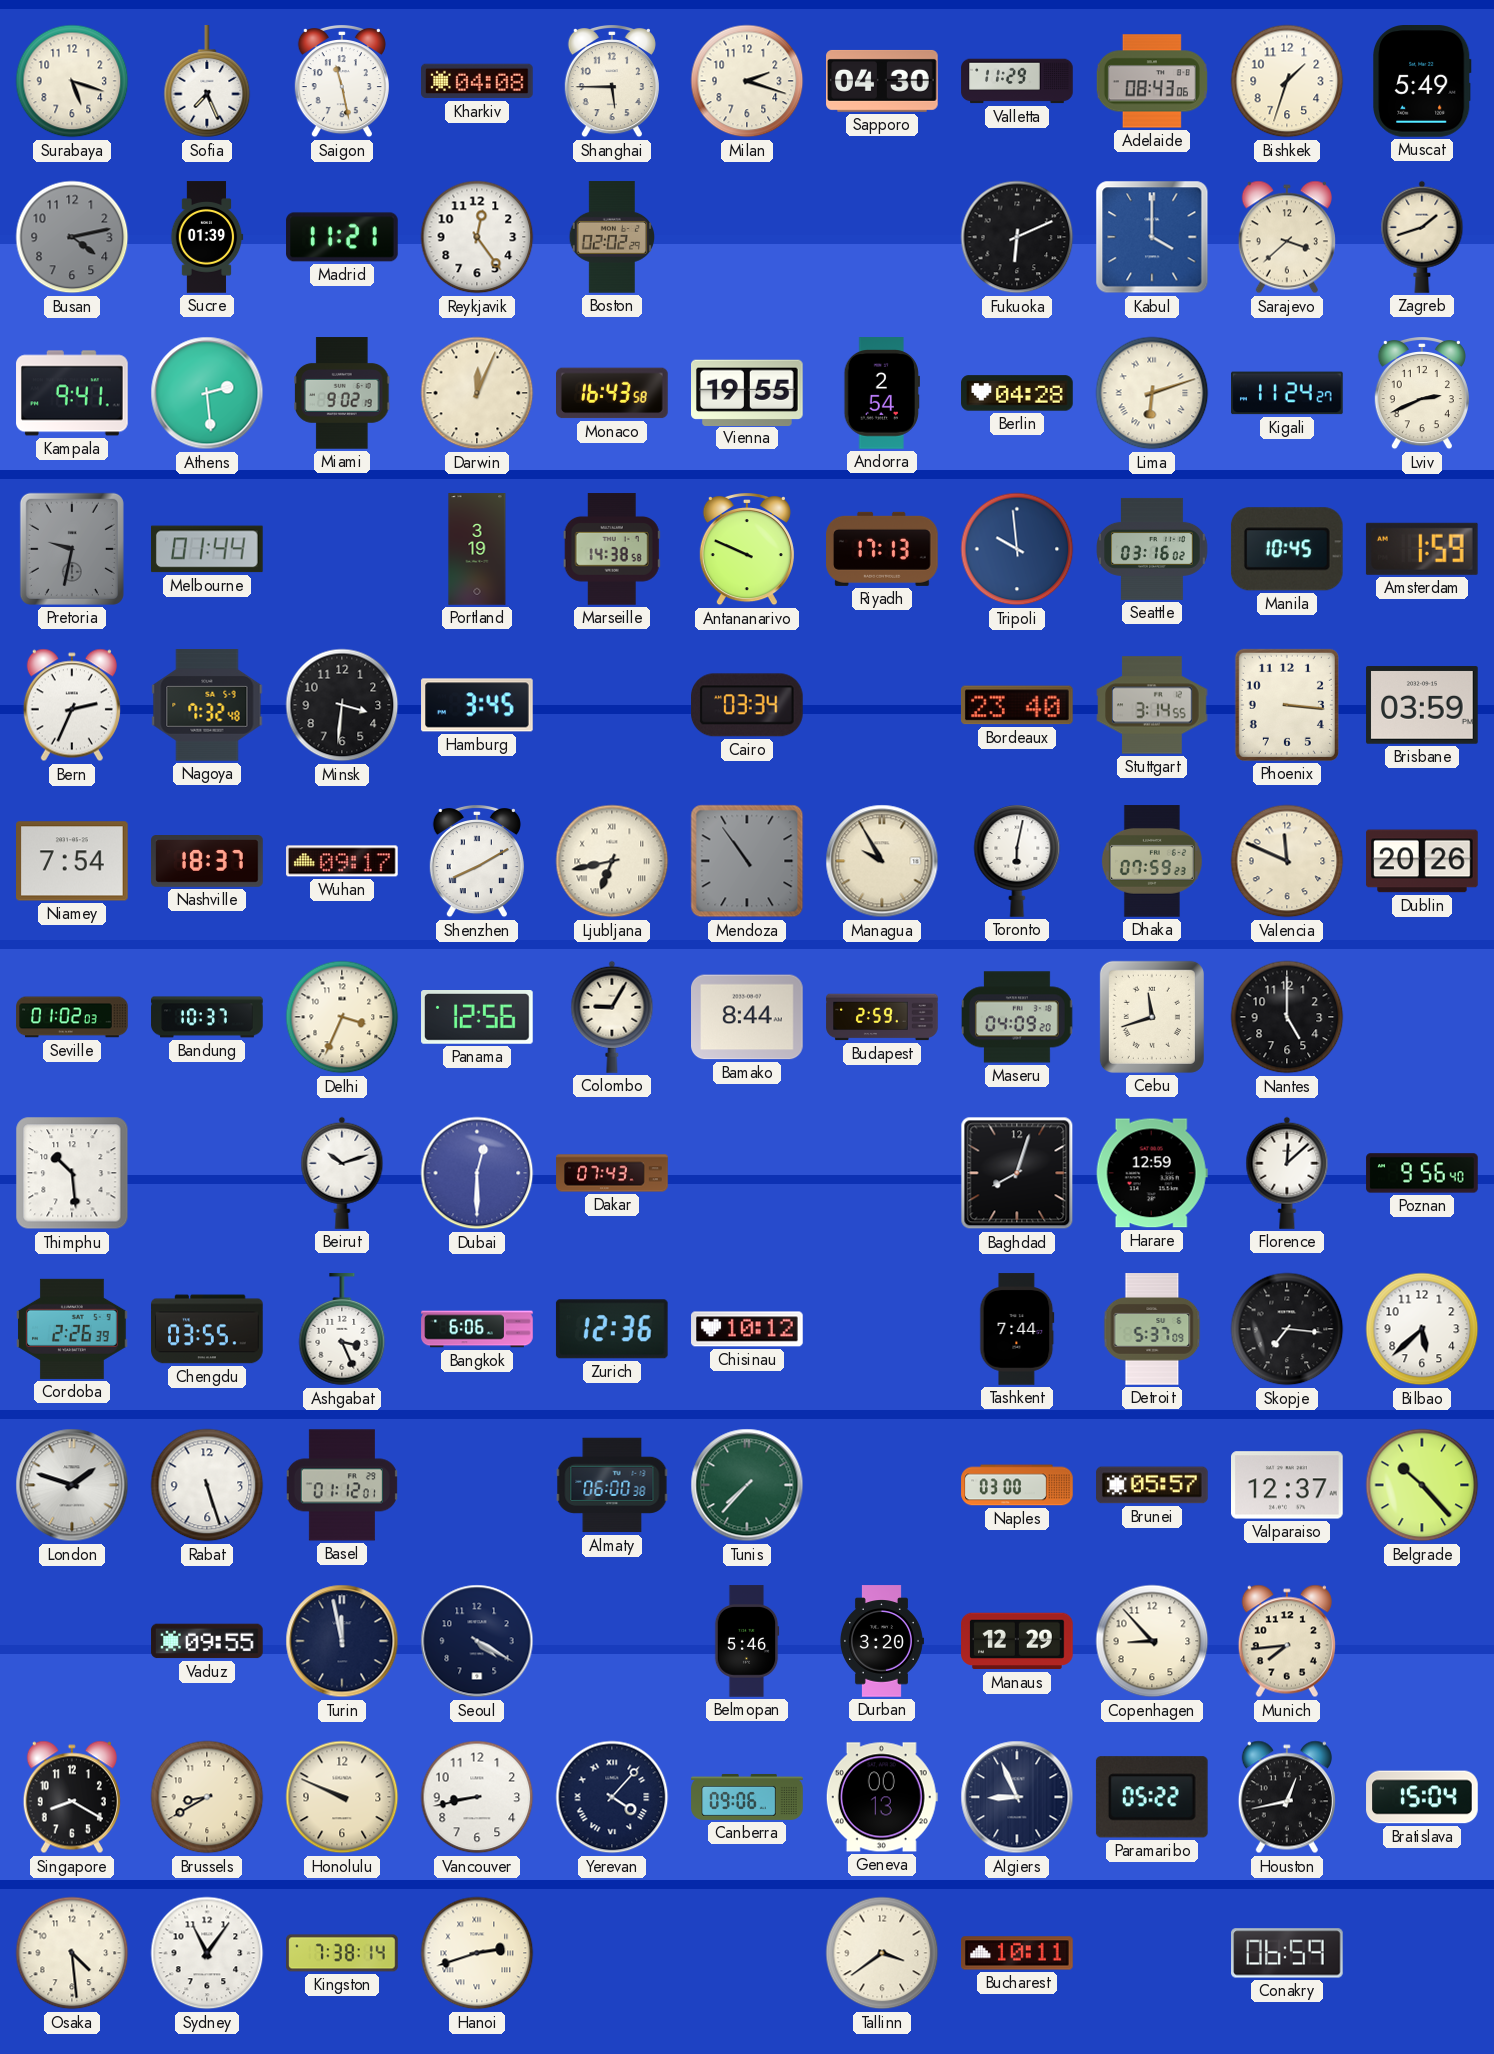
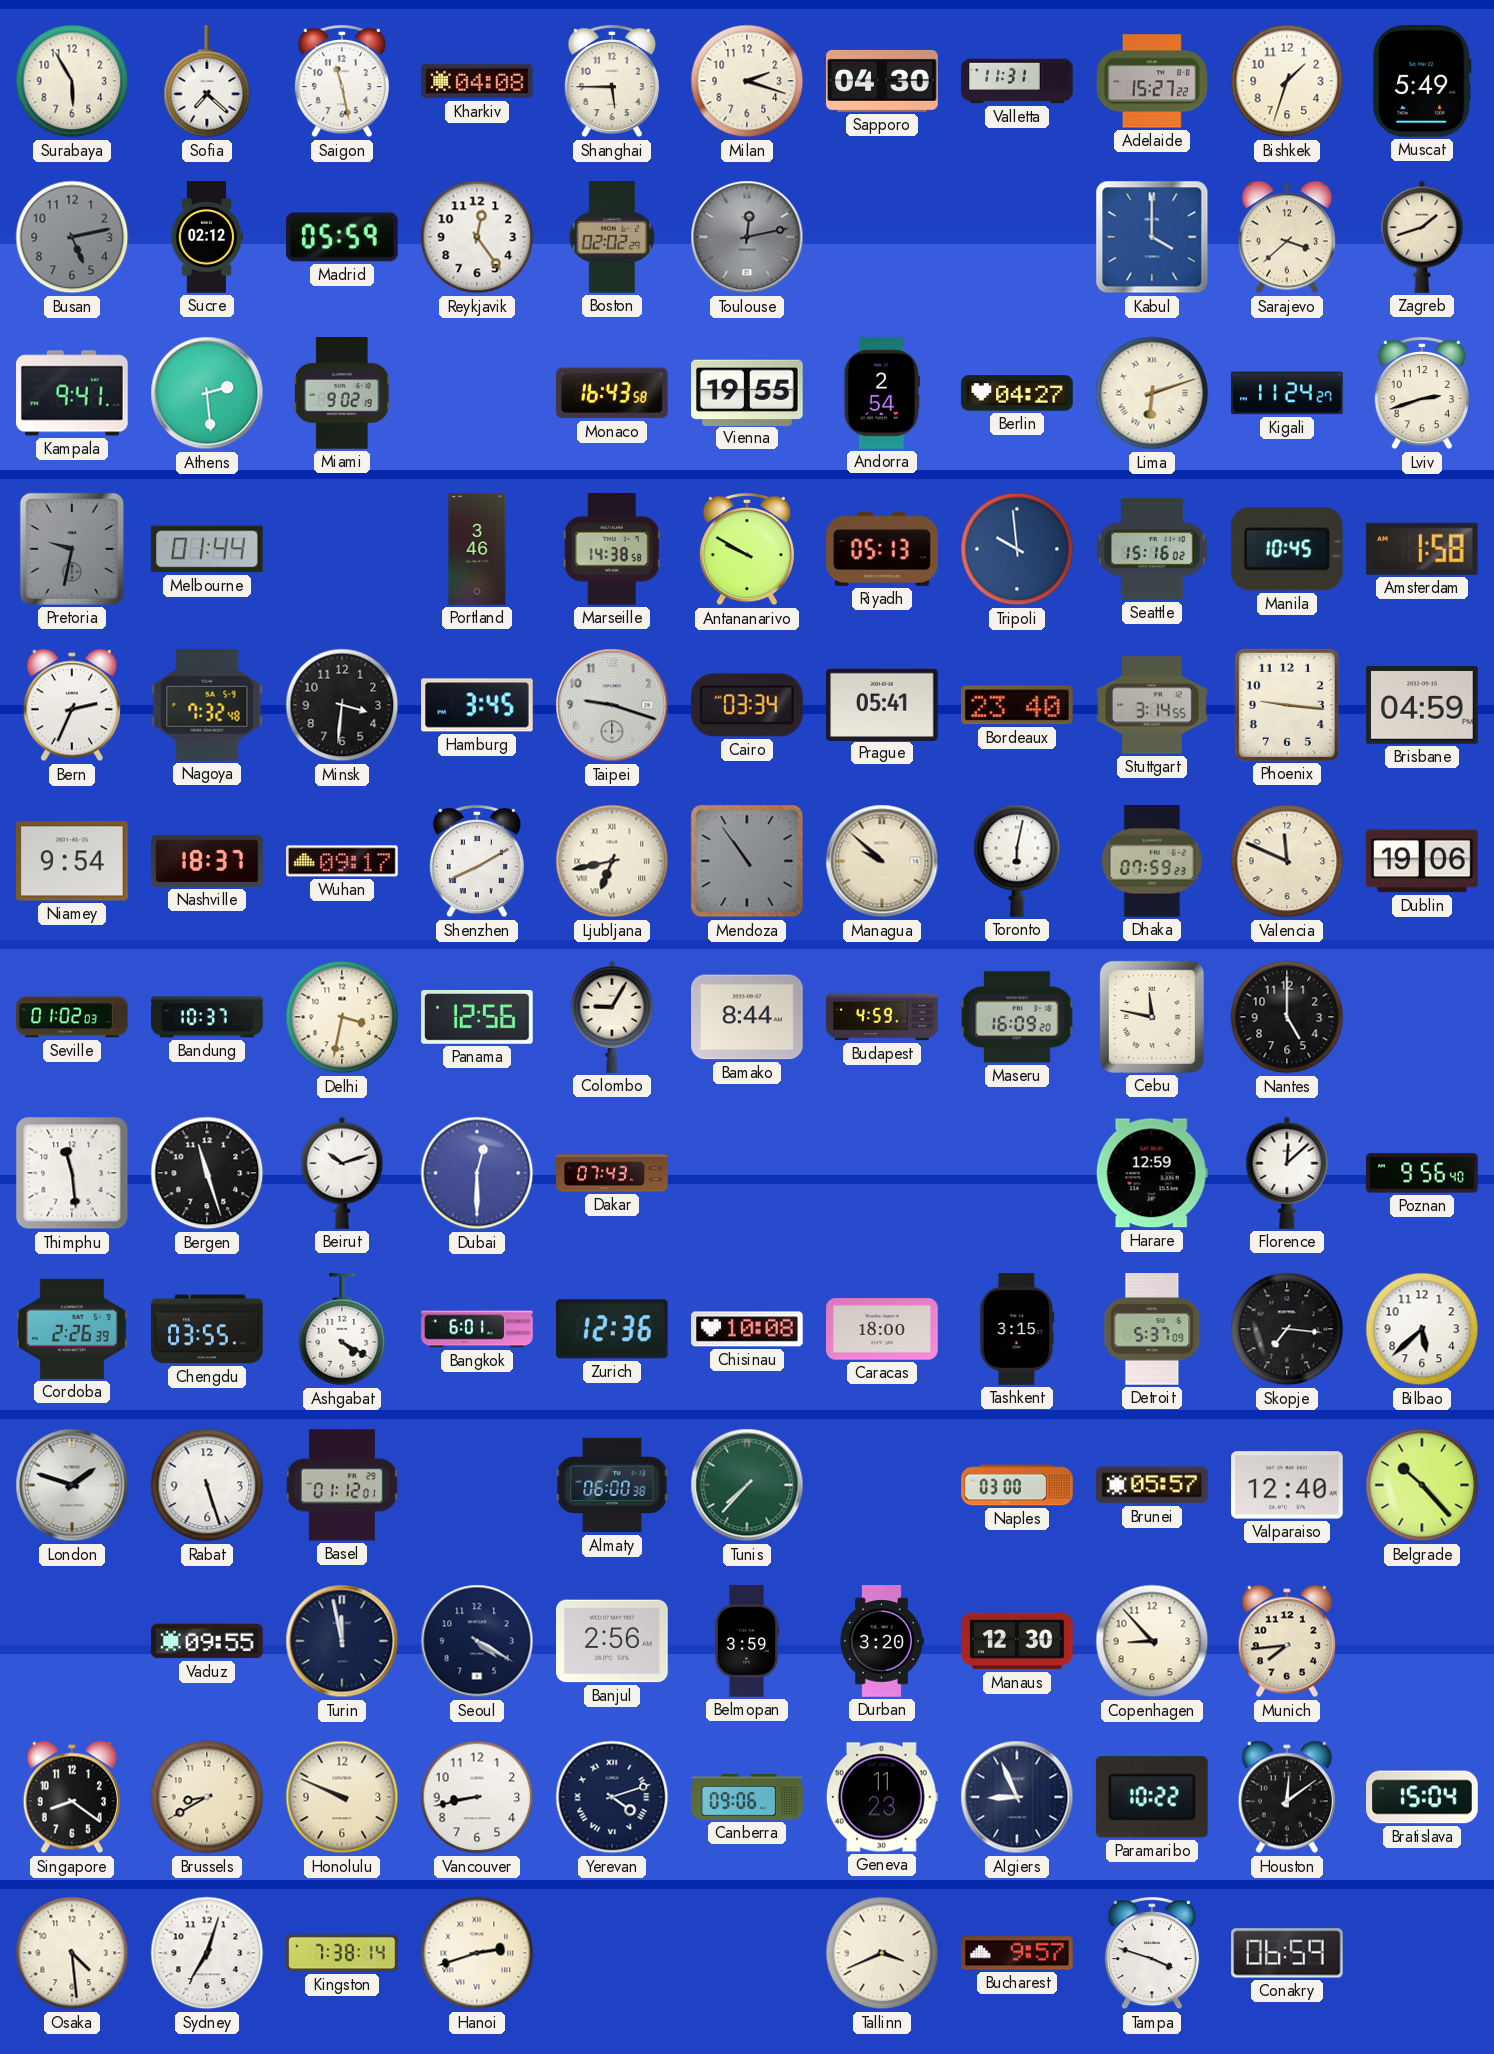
Surabaya: 5:18 -> 5:55
Sofia: 7:26 -> 7:22
Valletta: 11:29 -> 11:31
Adelaide: 08:43 -> 15:27
Busan: 4:13 -> 5:13
Sucre: 01:39 -> 02:12
Madrid: 11:21 -> 05:59
Toulouse: none -> 12:13
Fukuoka: 6:11 -> none
Darwin: 12:04 -> none
Berlin: 04:28 -> 04:27
Lviv: 2:41 -> 2:42
Portland: 3:19 -> 3:46
Antananarivo: 9:49 -> 9:50
Riyadh: 17:13 -> 05:13
Seattle: 03:16 -> 15:16
Amsterdam: 1:59 -> 1:58
Taipei: none -> 9:18
Prague: none -> 05:41
Phoenix: 3:16 -> 9:16
Brisbane: 03:59 -> 04:59
Niamey: 7:54 -> 9:54
Managua: 9:55 -> 9:52
Dublin: 20:26 -> 19:06
Delhi: 3:34 -> 3:32
Budapest: 2:59 -> 4:59
Maseru: 04:09 -> 16:09
Cebu: 11:42 -> 11:47
Thimphu: 10:29 -> 11:29
Bergen: none -> 11:27
Baghdad: 8:03 -> none
Ashgabat: 3:26 -> 4:20
Bangkok: 6:06 -> 6:01
Chisinau: 10:12 -> 10:08
Caracas: none -> 18:00
Tashkent: 7:44 -> 3:15
Valparaiso: 12:37 -> 12:40
Banjul: none -> 2:56
Belmopan: 5:46 -> 3:59
Manaus: 12:29 -> 12:30
Singapore: 8:20 -> 8:21
Yerevan: 4:07 -> 4:12
Geneva: 00:13 -> 11:23
Paramaribo: 05:22 -> 10:22
Houston: 12:43 -> 12:09
Sydney: 11:06 -> 7:03
Tallinn: 3:39 -> 3:41
Bucharest: 10:11 -> 9:57
Tampa: none -> 3:48
